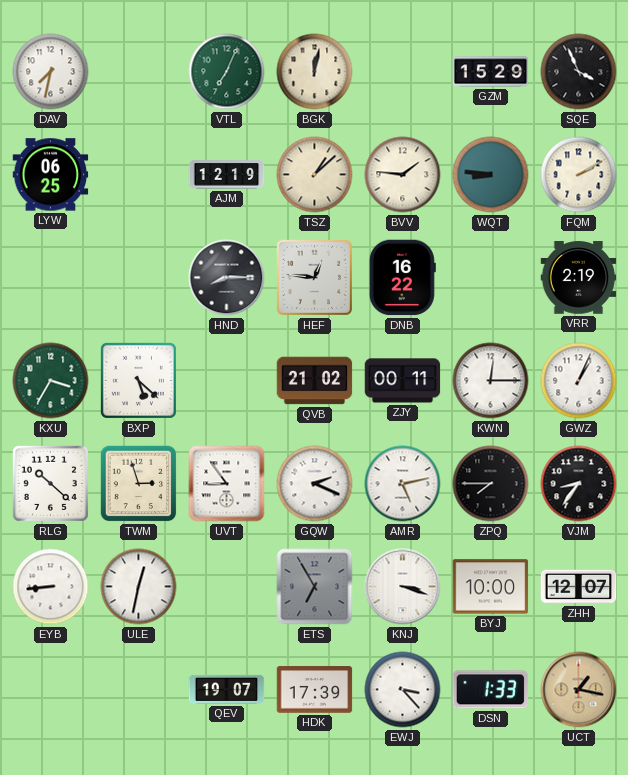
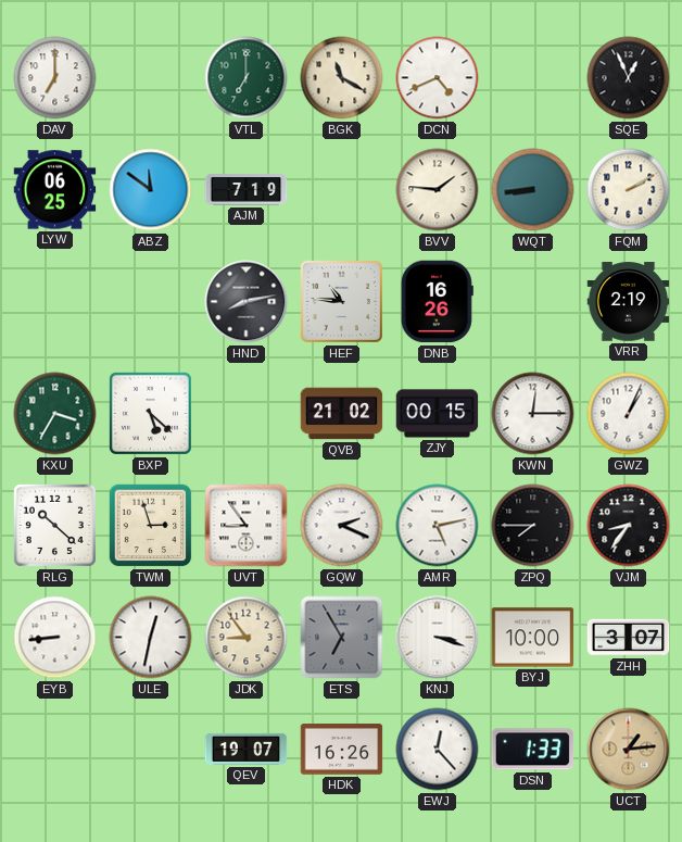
DAV: 7:32 -> 7:00
VTL: 7:04 -> 7:00
BGK: 12:02 -> 11:20
DCN: none -> 4:41
GZM: 15:29 -> none
SQE: 3:56 -> 12:56
ABZ: none -> 11:51
AJM: 12:19 -> 7:19
TSZ: 1:08 -> none
WQT: 8:46 -> 8:44
HND: 8:15 -> 8:13
HEF: 12:46 -> 10:46
DNB: 16:22 -> 16:26
ZJY: 00:11 -> 00:15
JDK: none -> 8:54
ZHH: 12:07 -> 3:07
HDK: 17:39 -> 16:26
EWJ: 3:23 -> 12:23
UCT: 1:17 -> 1:14
